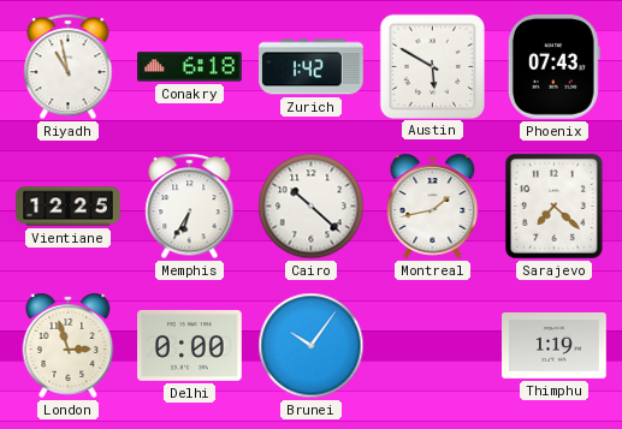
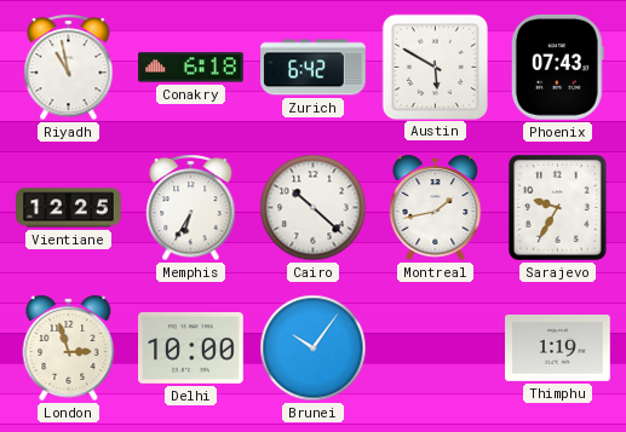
Zurich: 1:42 -> 6:42
Sarajevo: 7:22 -> 9:35
Delhi: 0:00 -> 10:00
